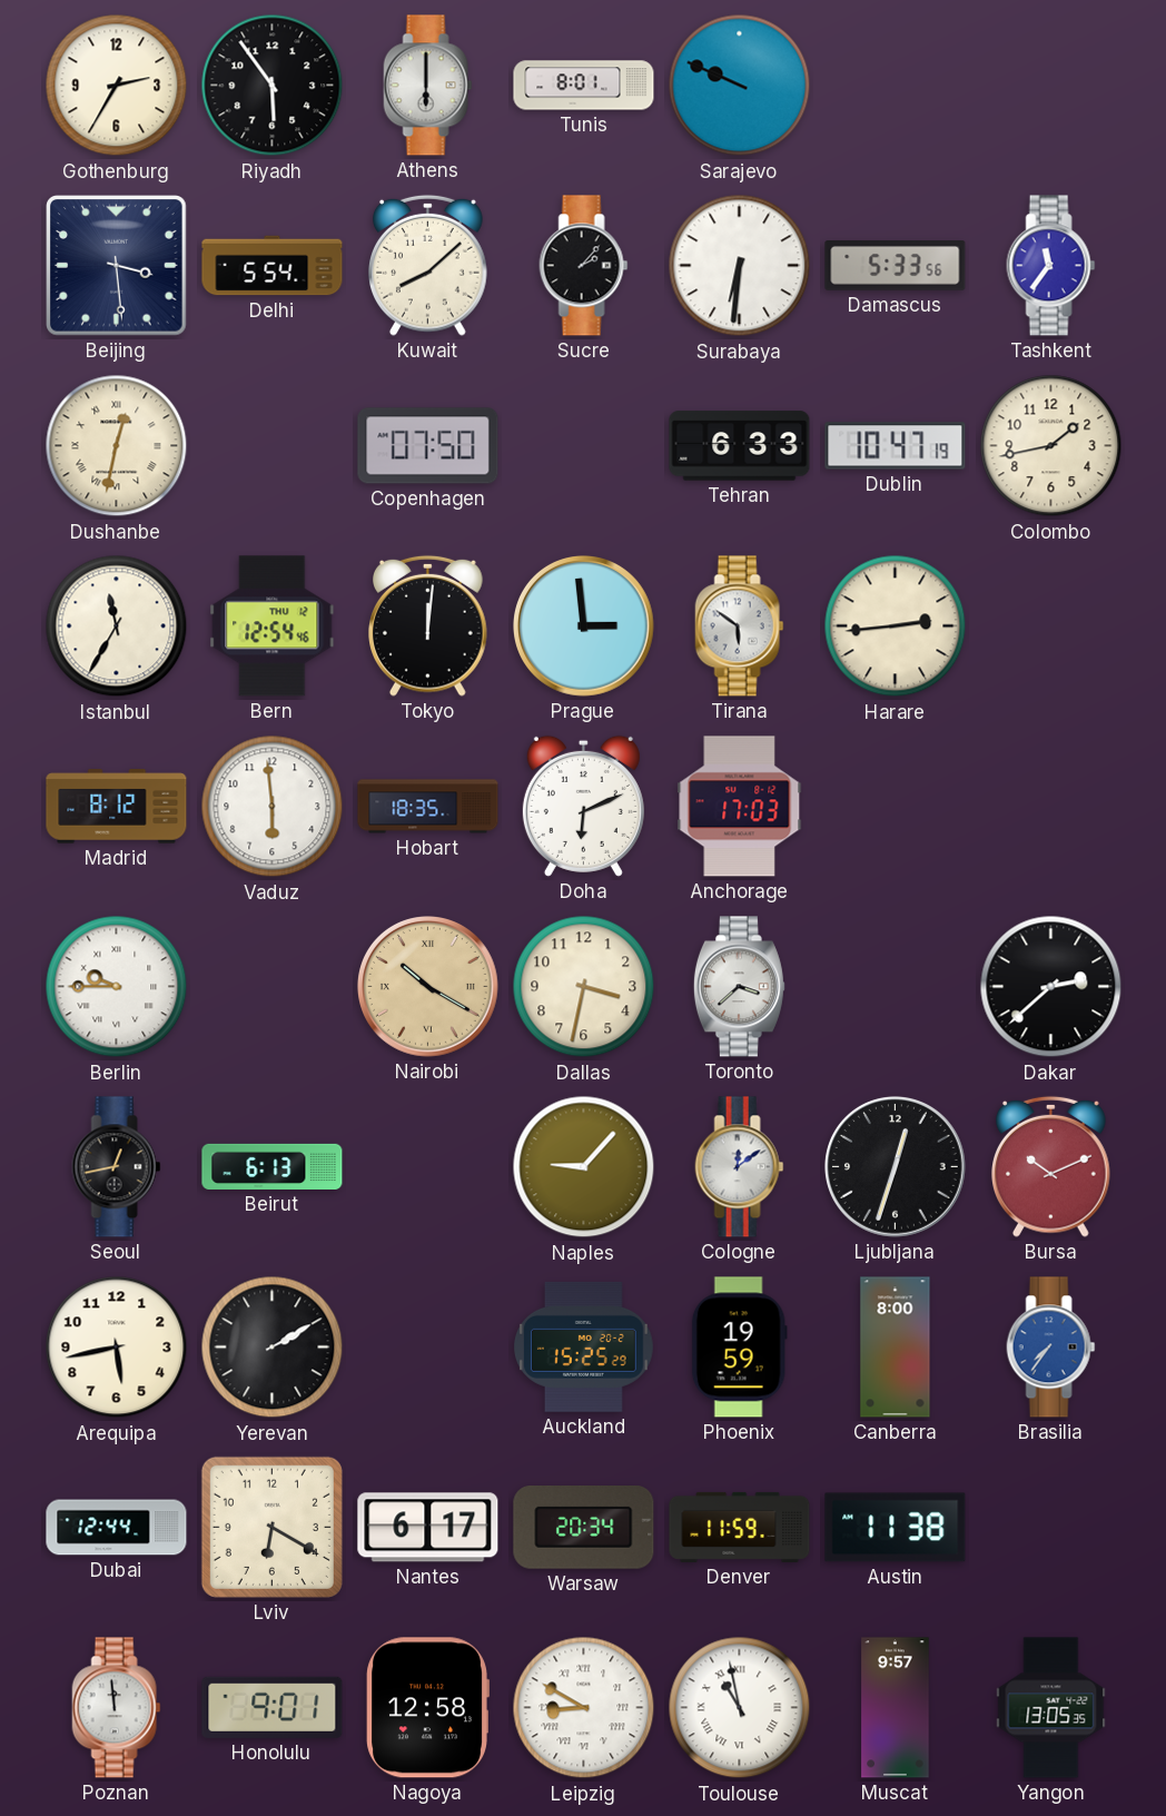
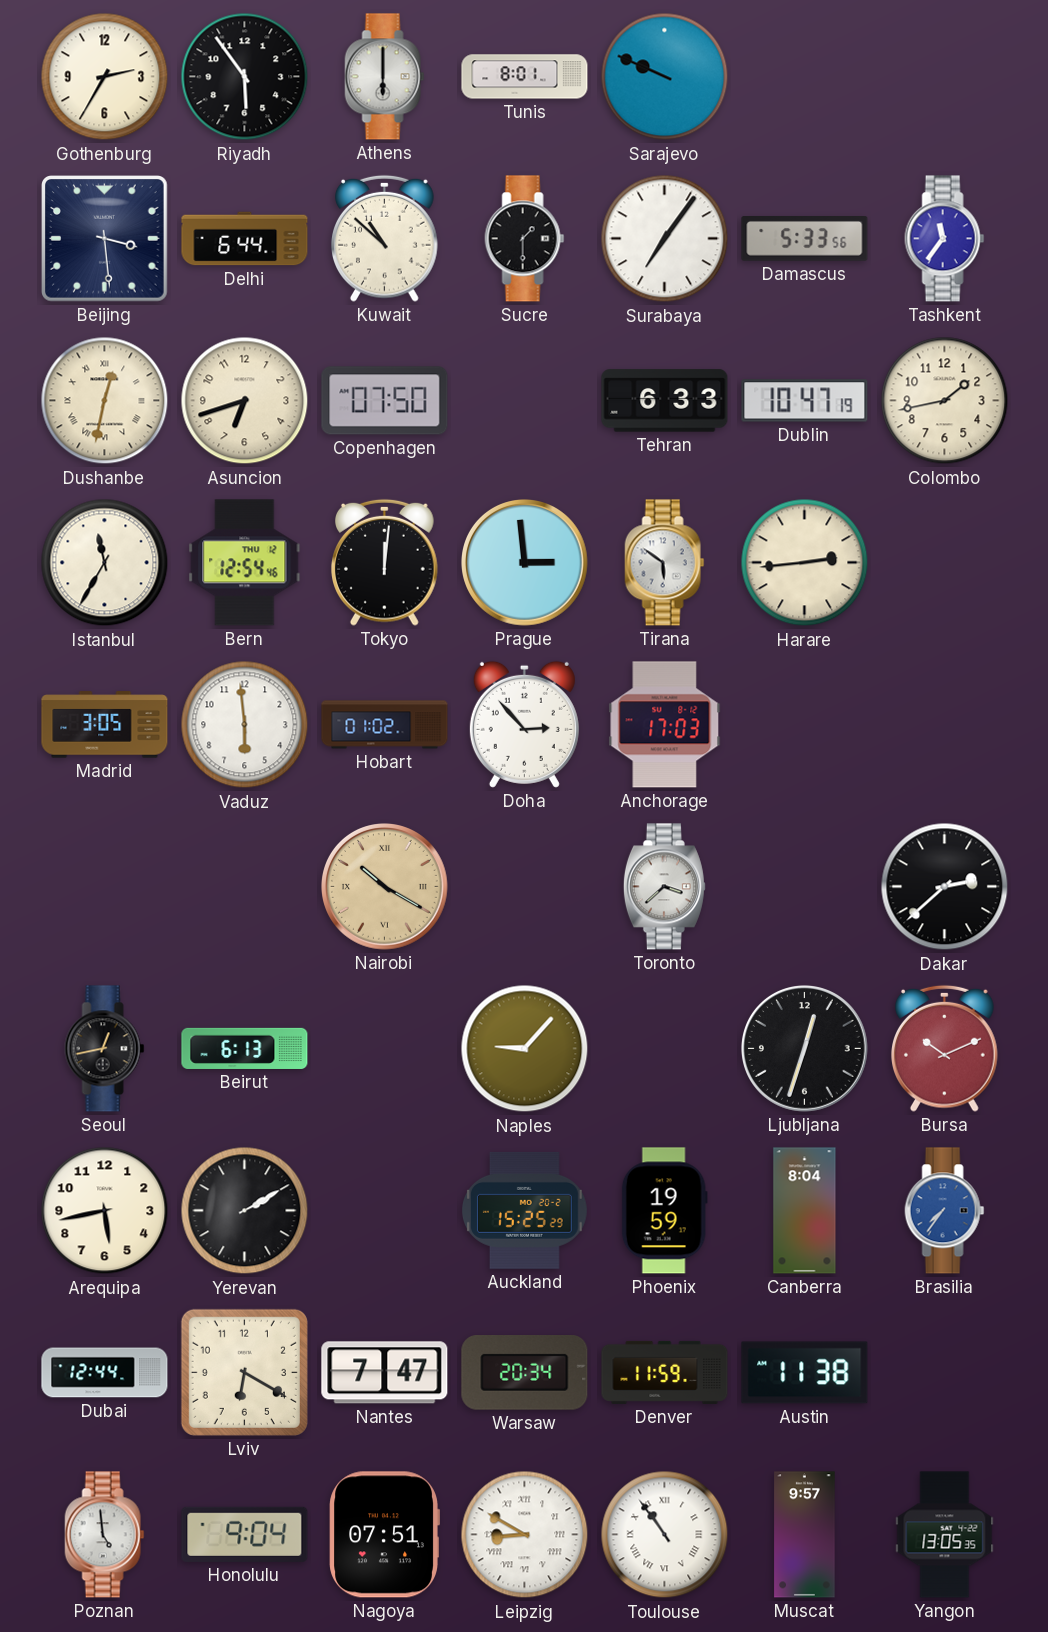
Delhi: 5:54 -> 6:44
Kuwait: 8:08 -> 10:52
Sucre: 2:07 -> 1:30
Surabaya: 6:31 -> 7:06
Asuncion: none -> 6:42
Madrid: 8:12 -> 3:05
Hobart: 18:35 -> 01:02
Doha: 6:11 -> 2:53
Berlin: 9:45 -> none
Dallas: 3:32 -> none
Cologne: 12:09 -> none
Canberra: 8:00 -> 8:04
Nantes: 6:17 -> 7:47
Poznan: 11:59 -> 4:59
Honolulu: 9:01 -> 9:04
Nagoya: 12:58 -> 07:51
Toulouse: 10:58 -> 10:54
